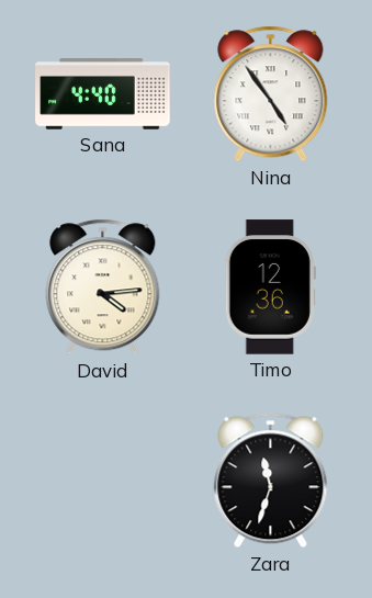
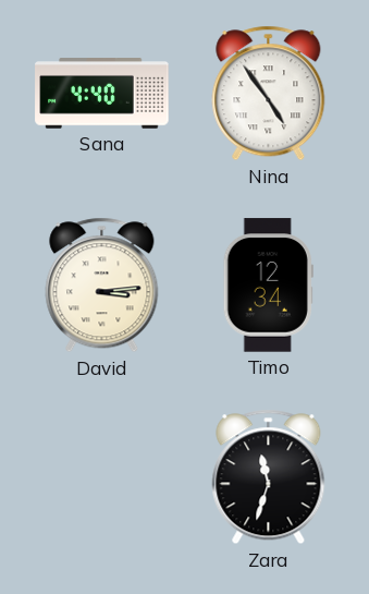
David: 4:14 -> 3:14
Timo: 12:36 -> 12:34
